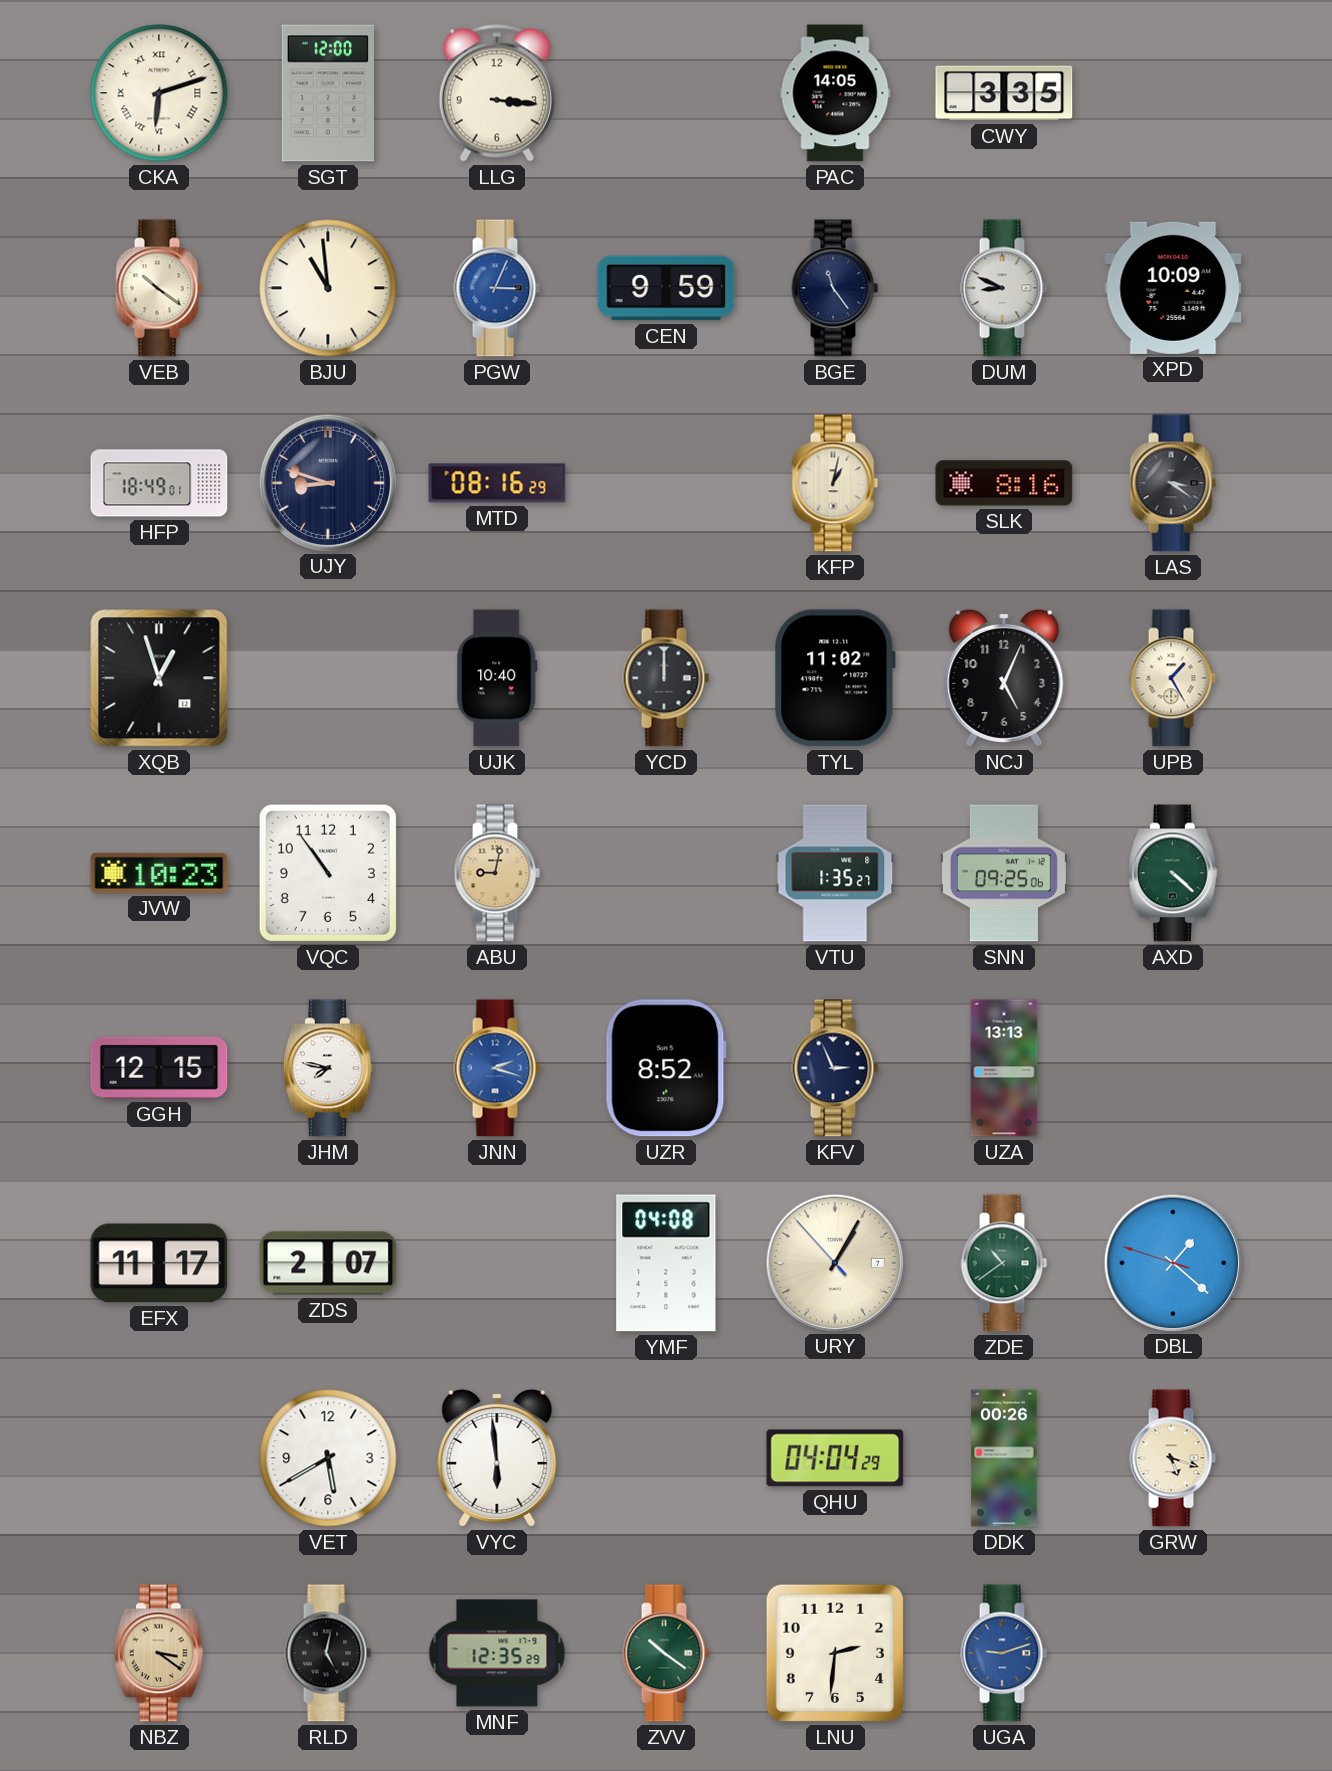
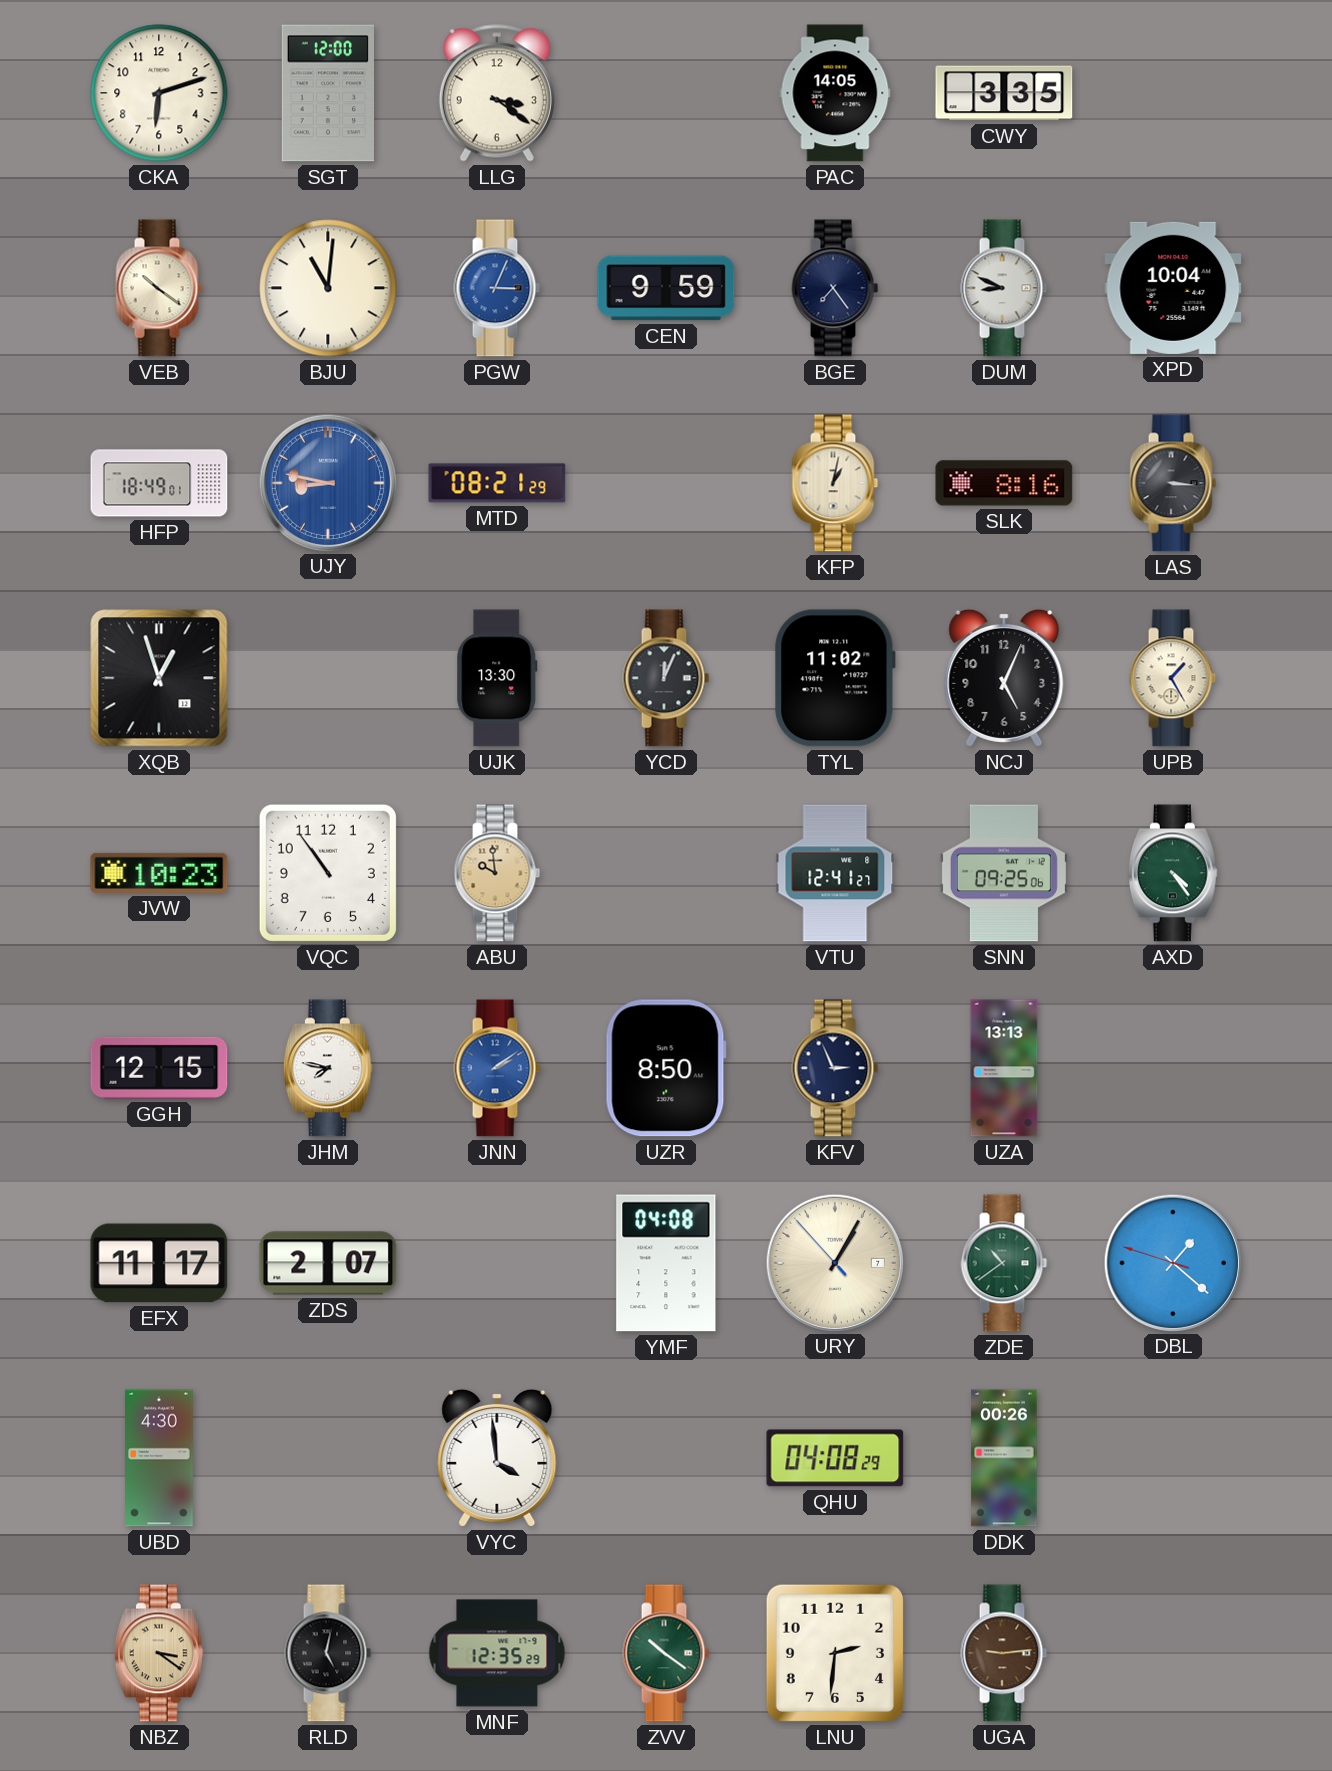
CKA numerals: Roman -> Arabic
LLG: 3:16 -> 3:21
BJU: 10:59 -> 11:01
BGE: 11:24 -> 7:24
XPD: 10:09 -> 10:04
UJY: 8:48 -> 8:47
UJY dial: navy -> blue
MTD: 08:16 -> 08:21
LAS: 3:21 -> 3:16
UJK: 10:40 -> 13:30
YCD: 12:00 -> 12:04
ABU: 9:02 -> 9:59
VTU: 1:35 -> 12:41
AXD: 4:22 -> 4:24
JNN: 2:18 -> 2:09
UZR: 8:52 -> 8:50
UBD: none -> 4:30
VET: 5:40 -> none
VYC: 5:59 -> 3:59
QHU: 04:04 -> 04:08
GRW: 5:18 -> none
UGA: 9:12 -> 9:14
UGA dial: blue -> brown
